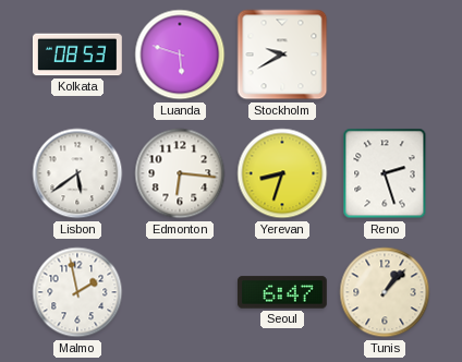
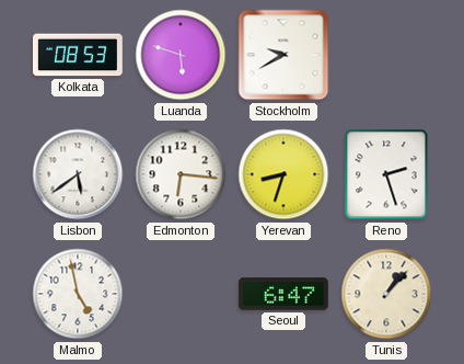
Malmo: 1:58 -> 4:58
